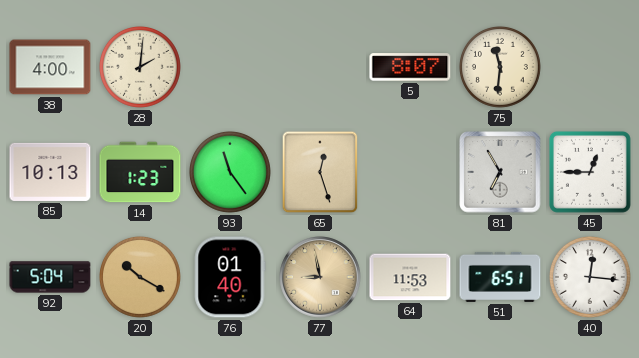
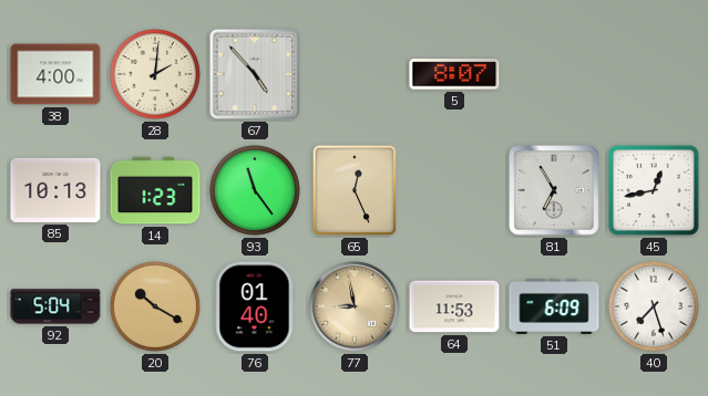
67: none -> 4:53
75: 11:31 -> none
65: 12:27 -> 12:26
45: 12:45 -> 12:43
51: 6:51 -> 6:09
40: 12:16 -> 7:27
